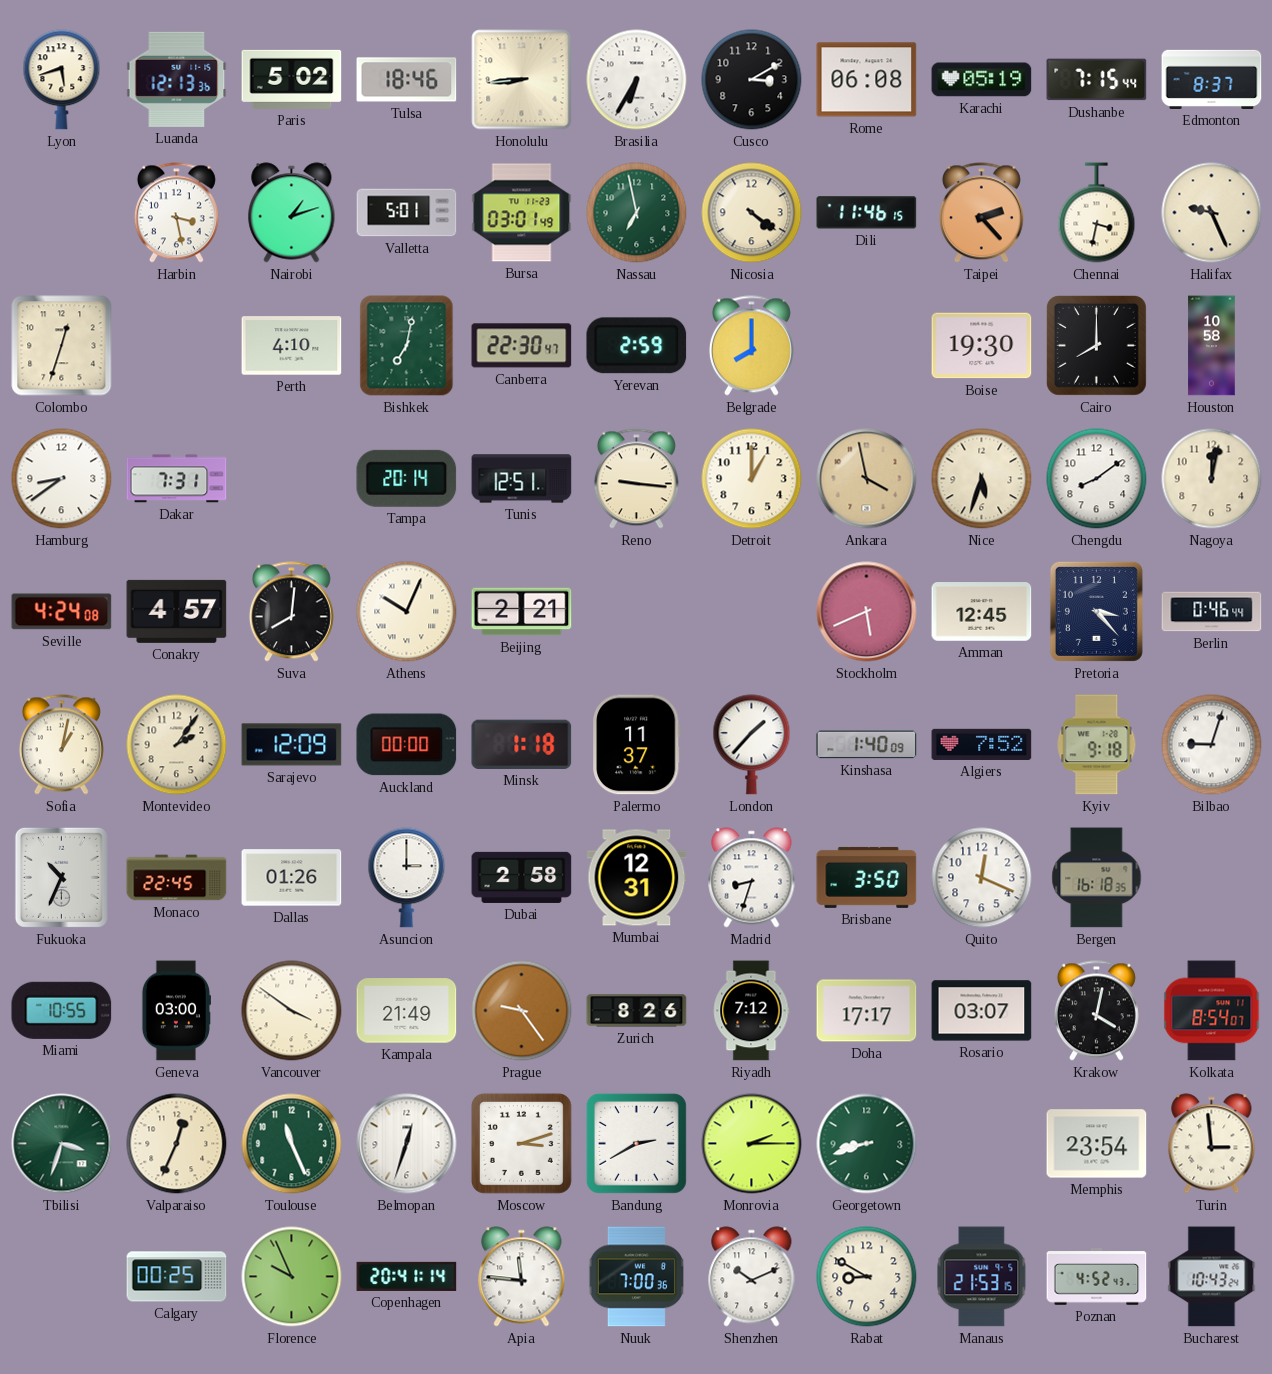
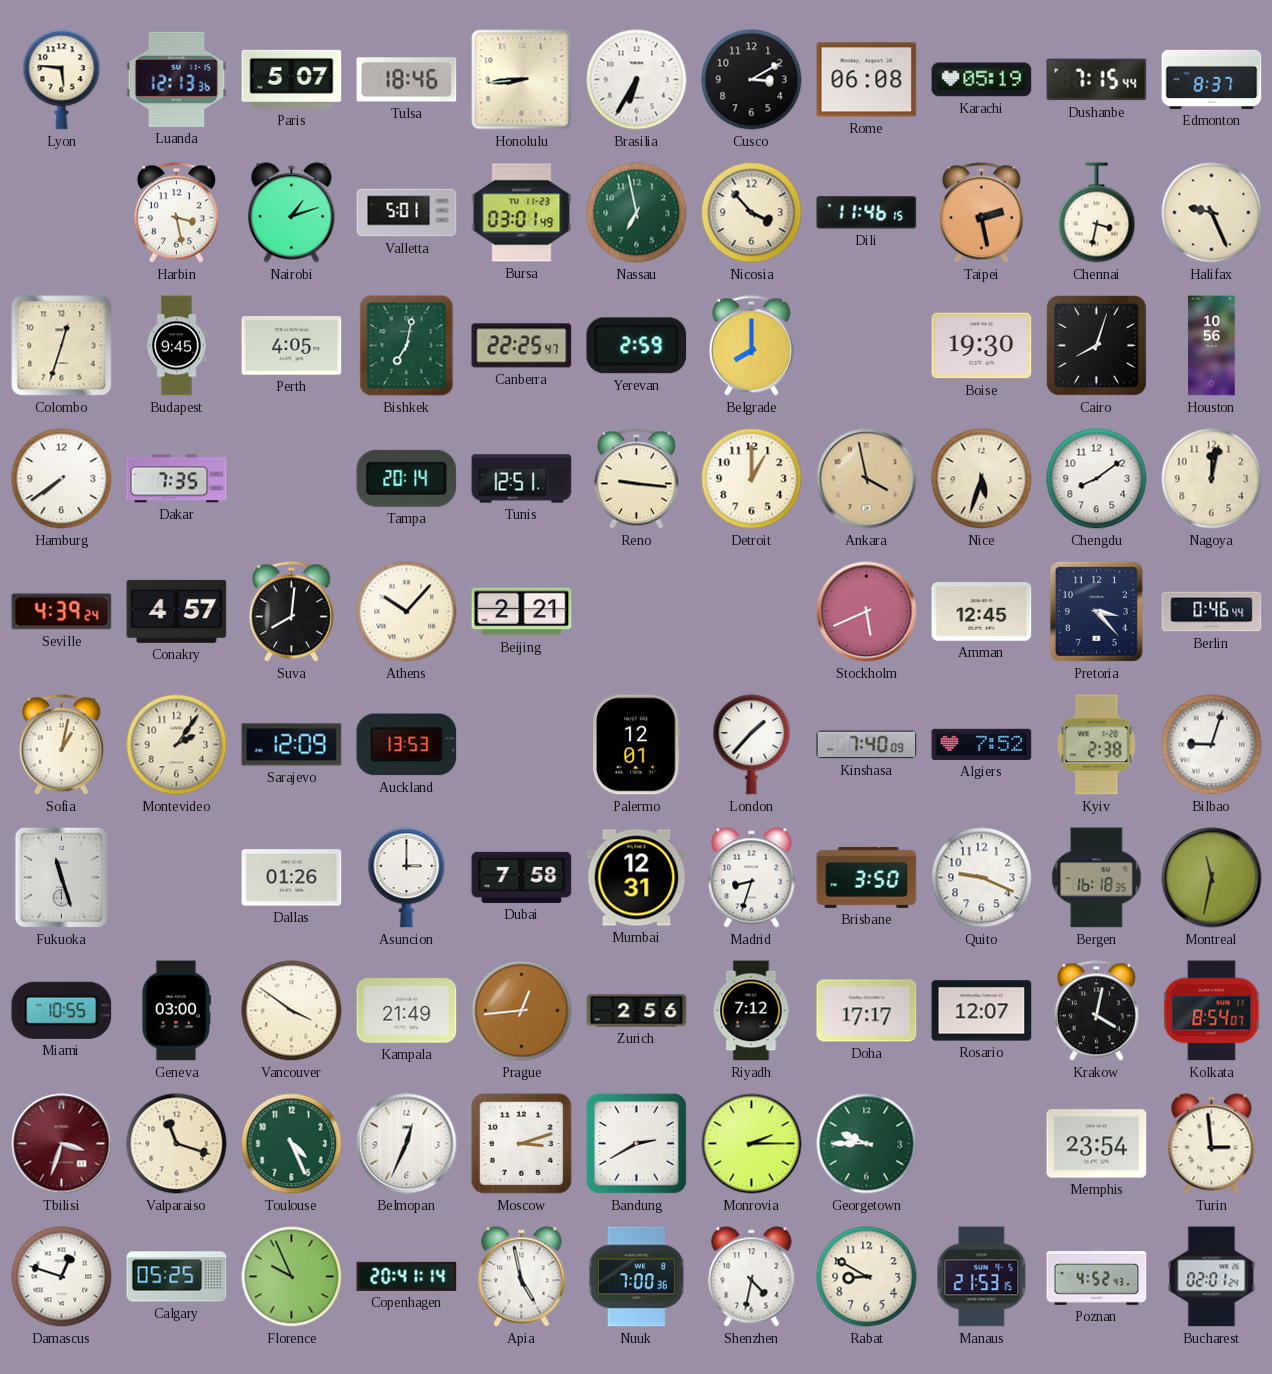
Lyon: 5:42 -> 5:46
Paris: 5:02 -> 5:07
Nicosia: 4:21 -> 3:53
Taipei: 2:23 -> 2:28
Budapest: none -> 9:45
Perth: 4:10 -> 4:05
Canberra: 22:30 -> 22:25
Cairo: 8:00 -> 8:03
Houston: 10:58 -> 10:56
Hamburg: 8:39 -> 7:39
Dakar: 7:31 -> 7:35
Seville: 4:24 -> 4:39
Athens: 10:04 -> 10:07
Auckland: 00:00 -> 13:53
Minsk: 1:18 -> none
Palermo: 11:37 -> 12:01
Kinshasa: 1:40 -> 7:40
Kyiv: 9:18 -> 2:38
Fukuoka: 10:34 -> 11:27
Monaco: 22:45 -> none
Dubai: 2:58 -> 7:58
Quito: 12:19 -> 9:19
Montreal: none -> 11:32
Prague: 9:24 -> 12:44
Zurich: 8:26 -> 2:56
Rosario: 03:07 -> 12:07
Tbilisi dial: green -> burgundy
Valparaiso: 12:34 -> 11:18
Toulouse: 11:26 -> 4:26
Belmopan: 12:33 -> 12:34
Georgetown: 8:42 -> 9:45
Damascus: none -> 12:48
Calgary: 00:25 -> 05:25
Apia: 11:46 -> 4:58
Shenzhen: 10:11 -> 4:32
Bucharest: 10:43 -> 02:01
